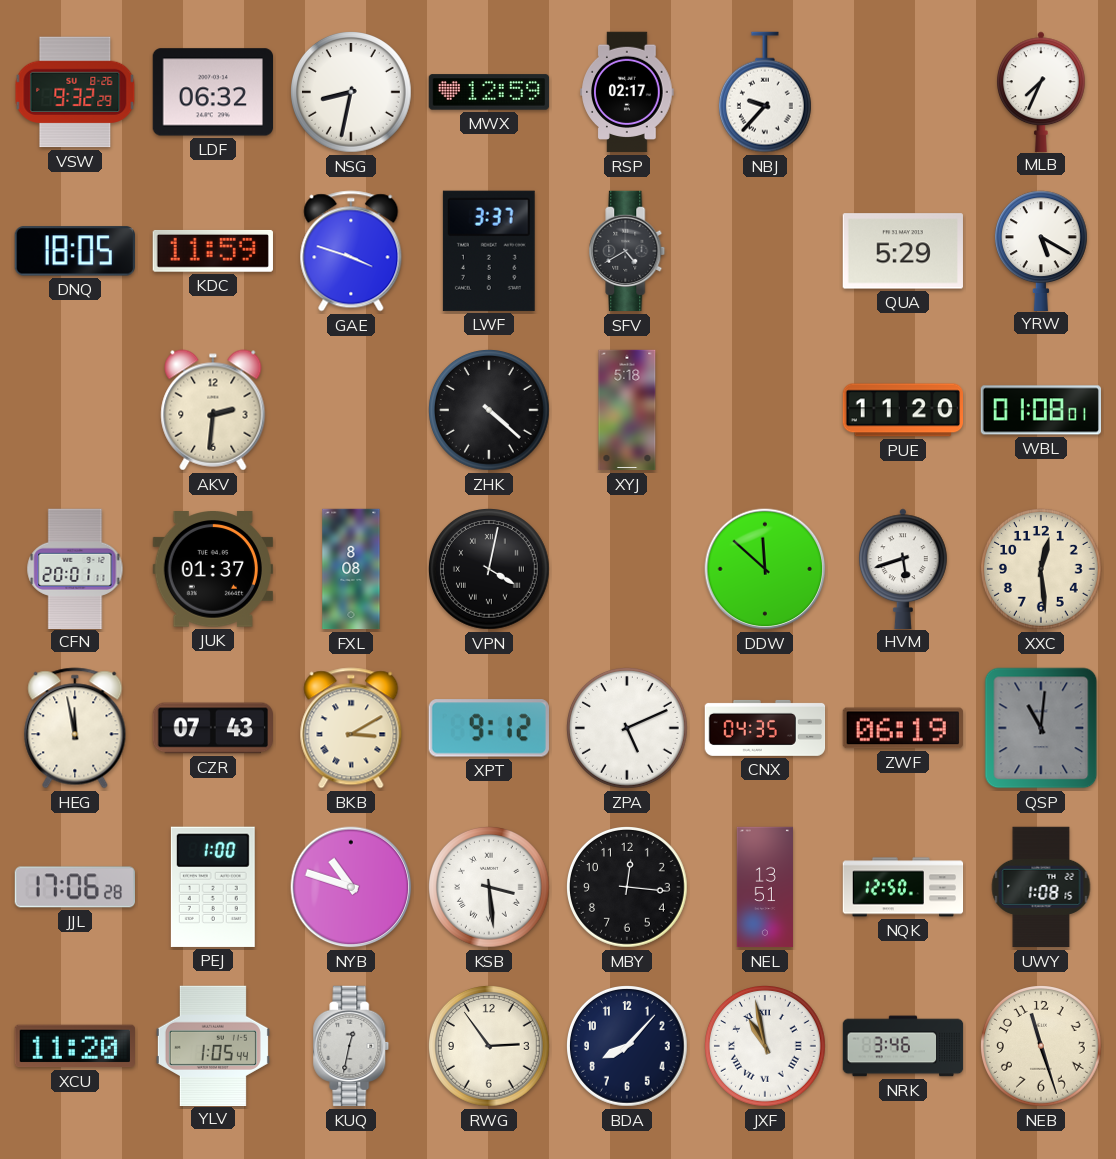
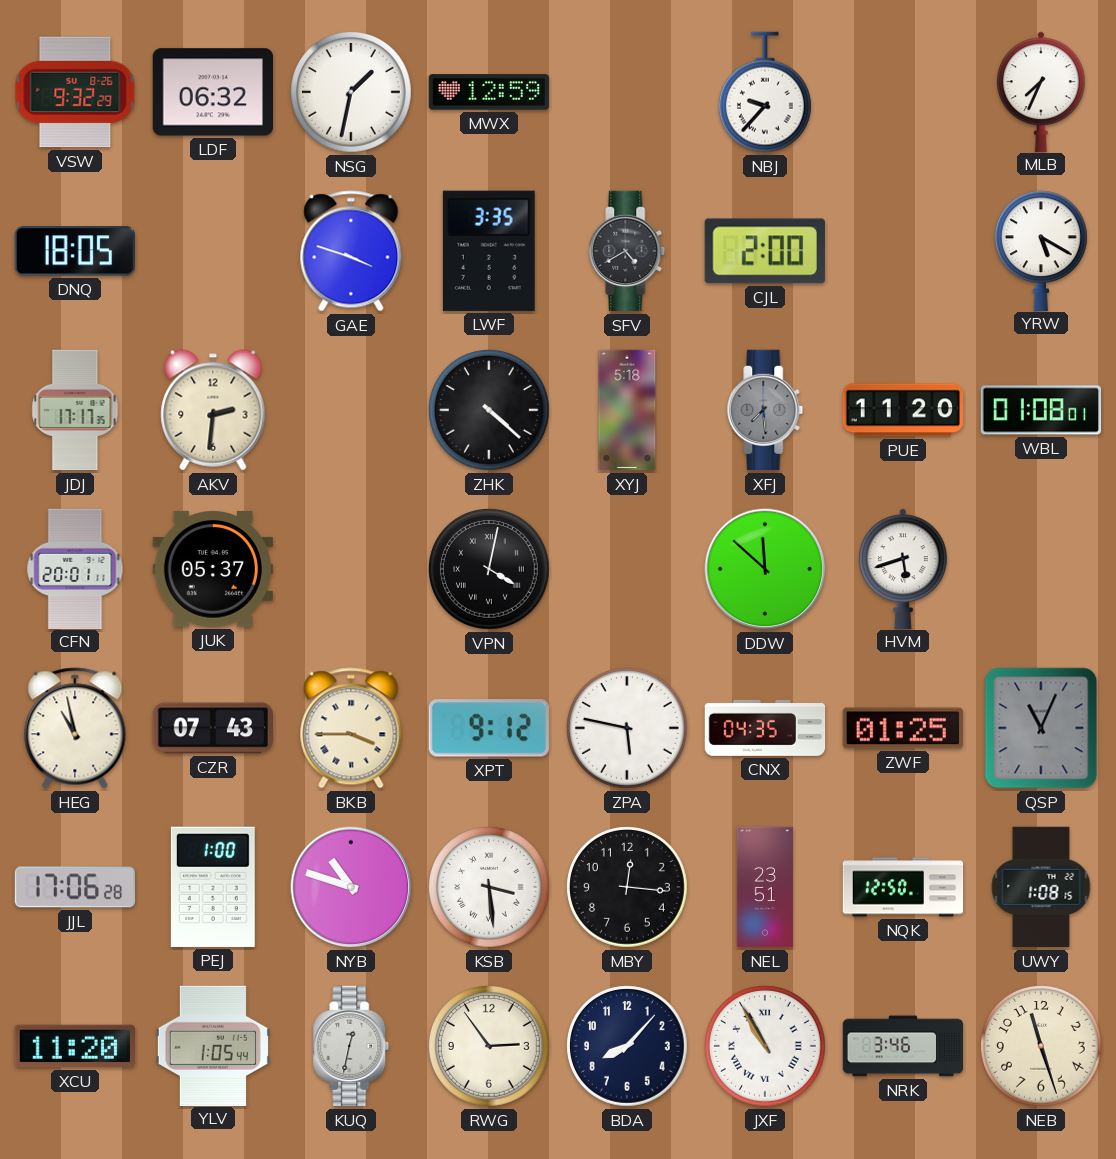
NSG: 8:32 -> 1:32
RSP: 02:17 -> none
KDC: 11:59 -> none
LWF: 3:37 -> 3:35
CJL: none -> 2:00
QUA: 5:29 -> none
JDJ: none -> 17:17
XFJ: none -> 7:29
JUK: 01:37 -> 05:37
FXL: 8:08 -> none
XXC: 12:29 -> none
HEG: 11:58 -> 10:58
BKB: 3:10 -> 3:45
ZPA: 5:11 -> 5:47
ZWF: 06:19 -> 01:25
QSP: 11:01 -> 11:04
NEL: 13:51 -> 23:51
JXF: 10:58 -> 10:55
